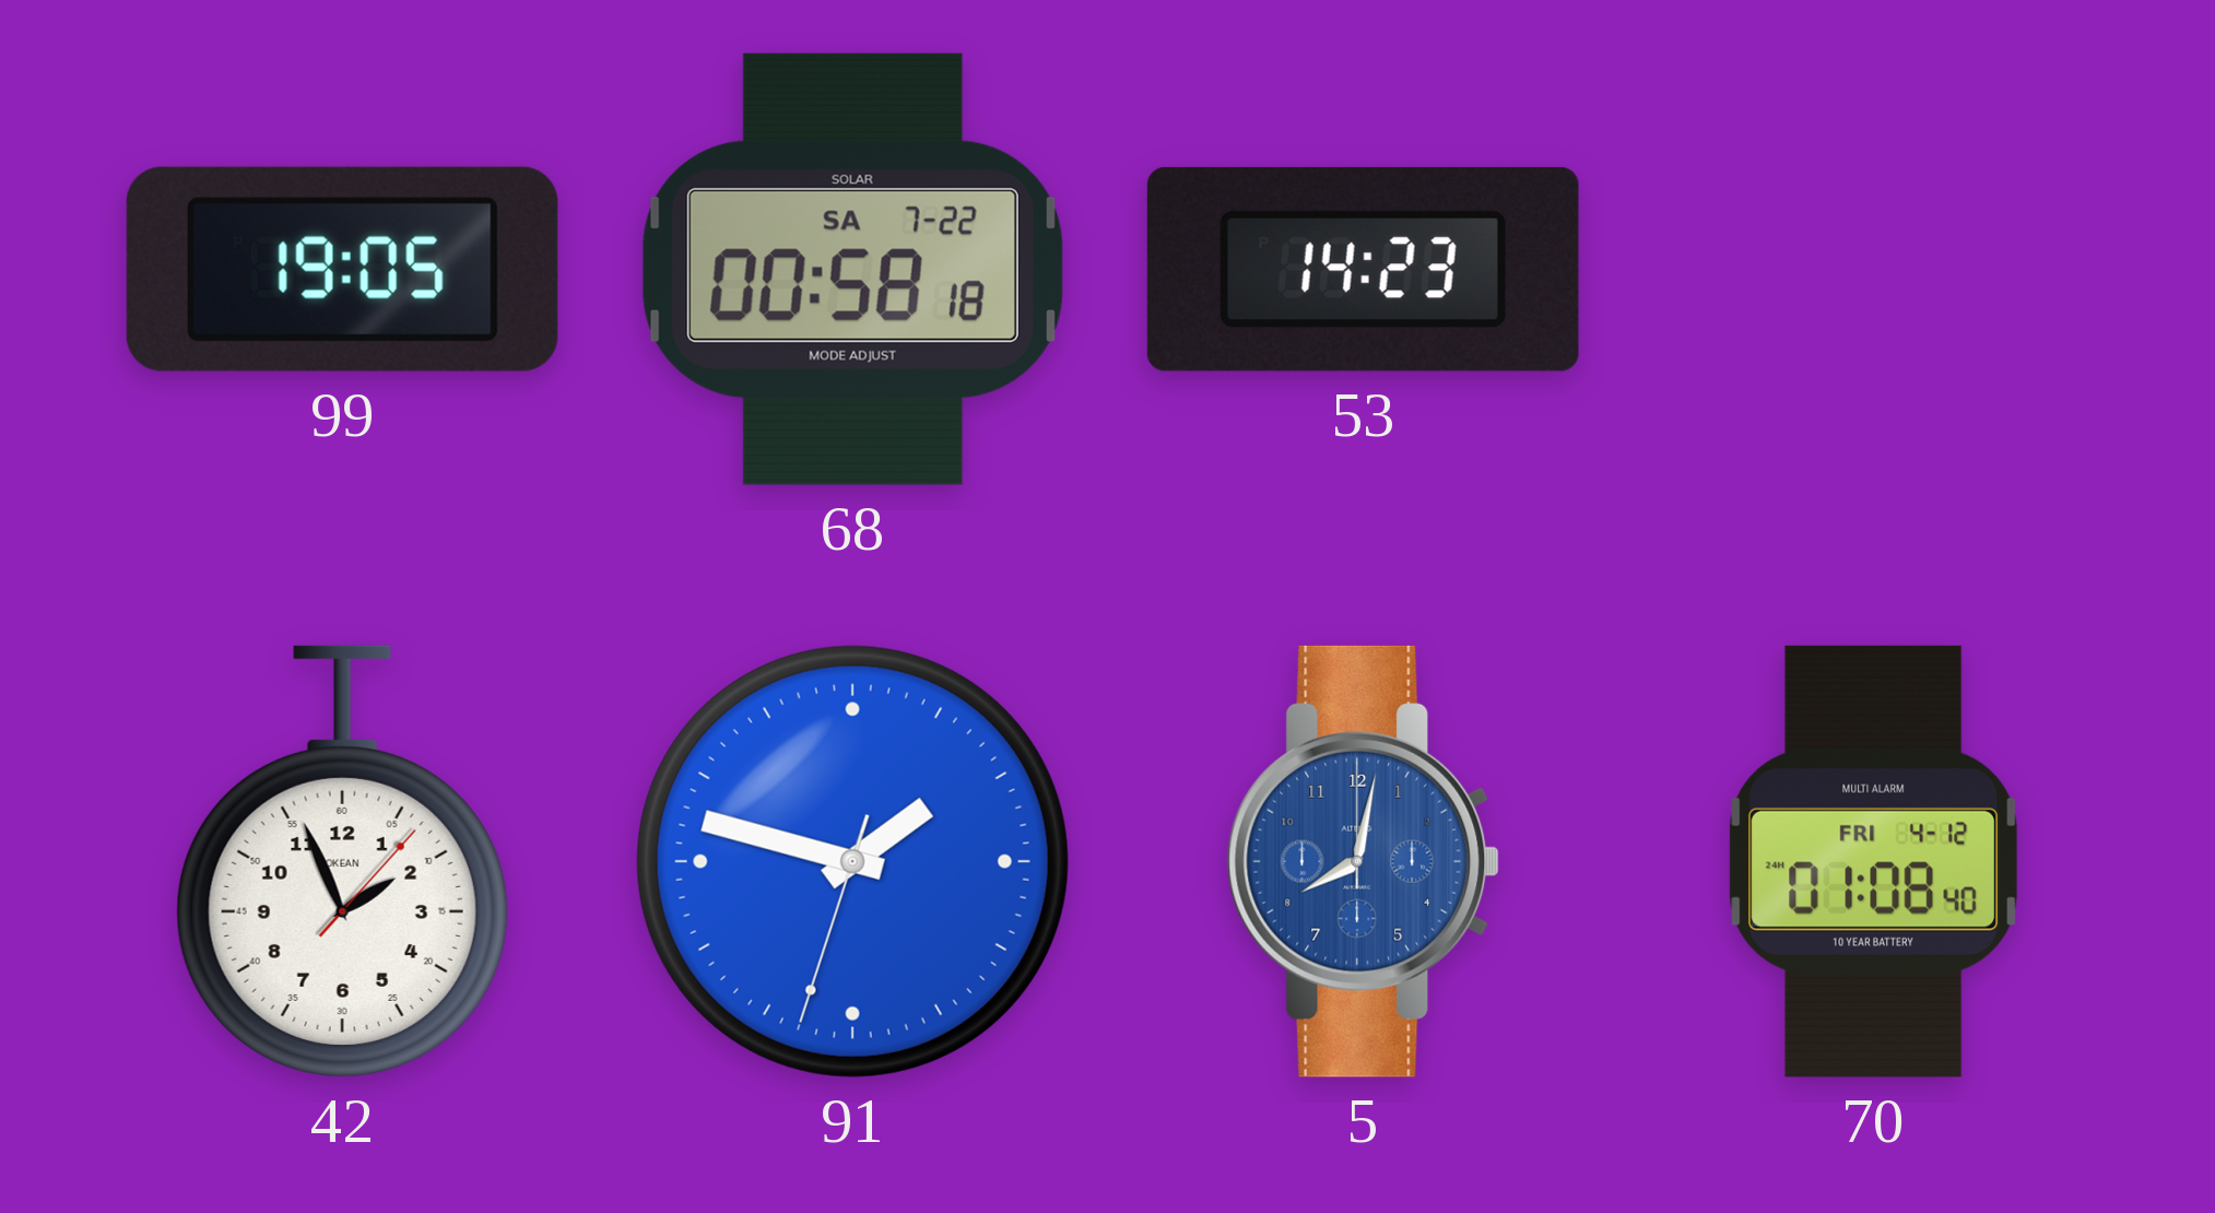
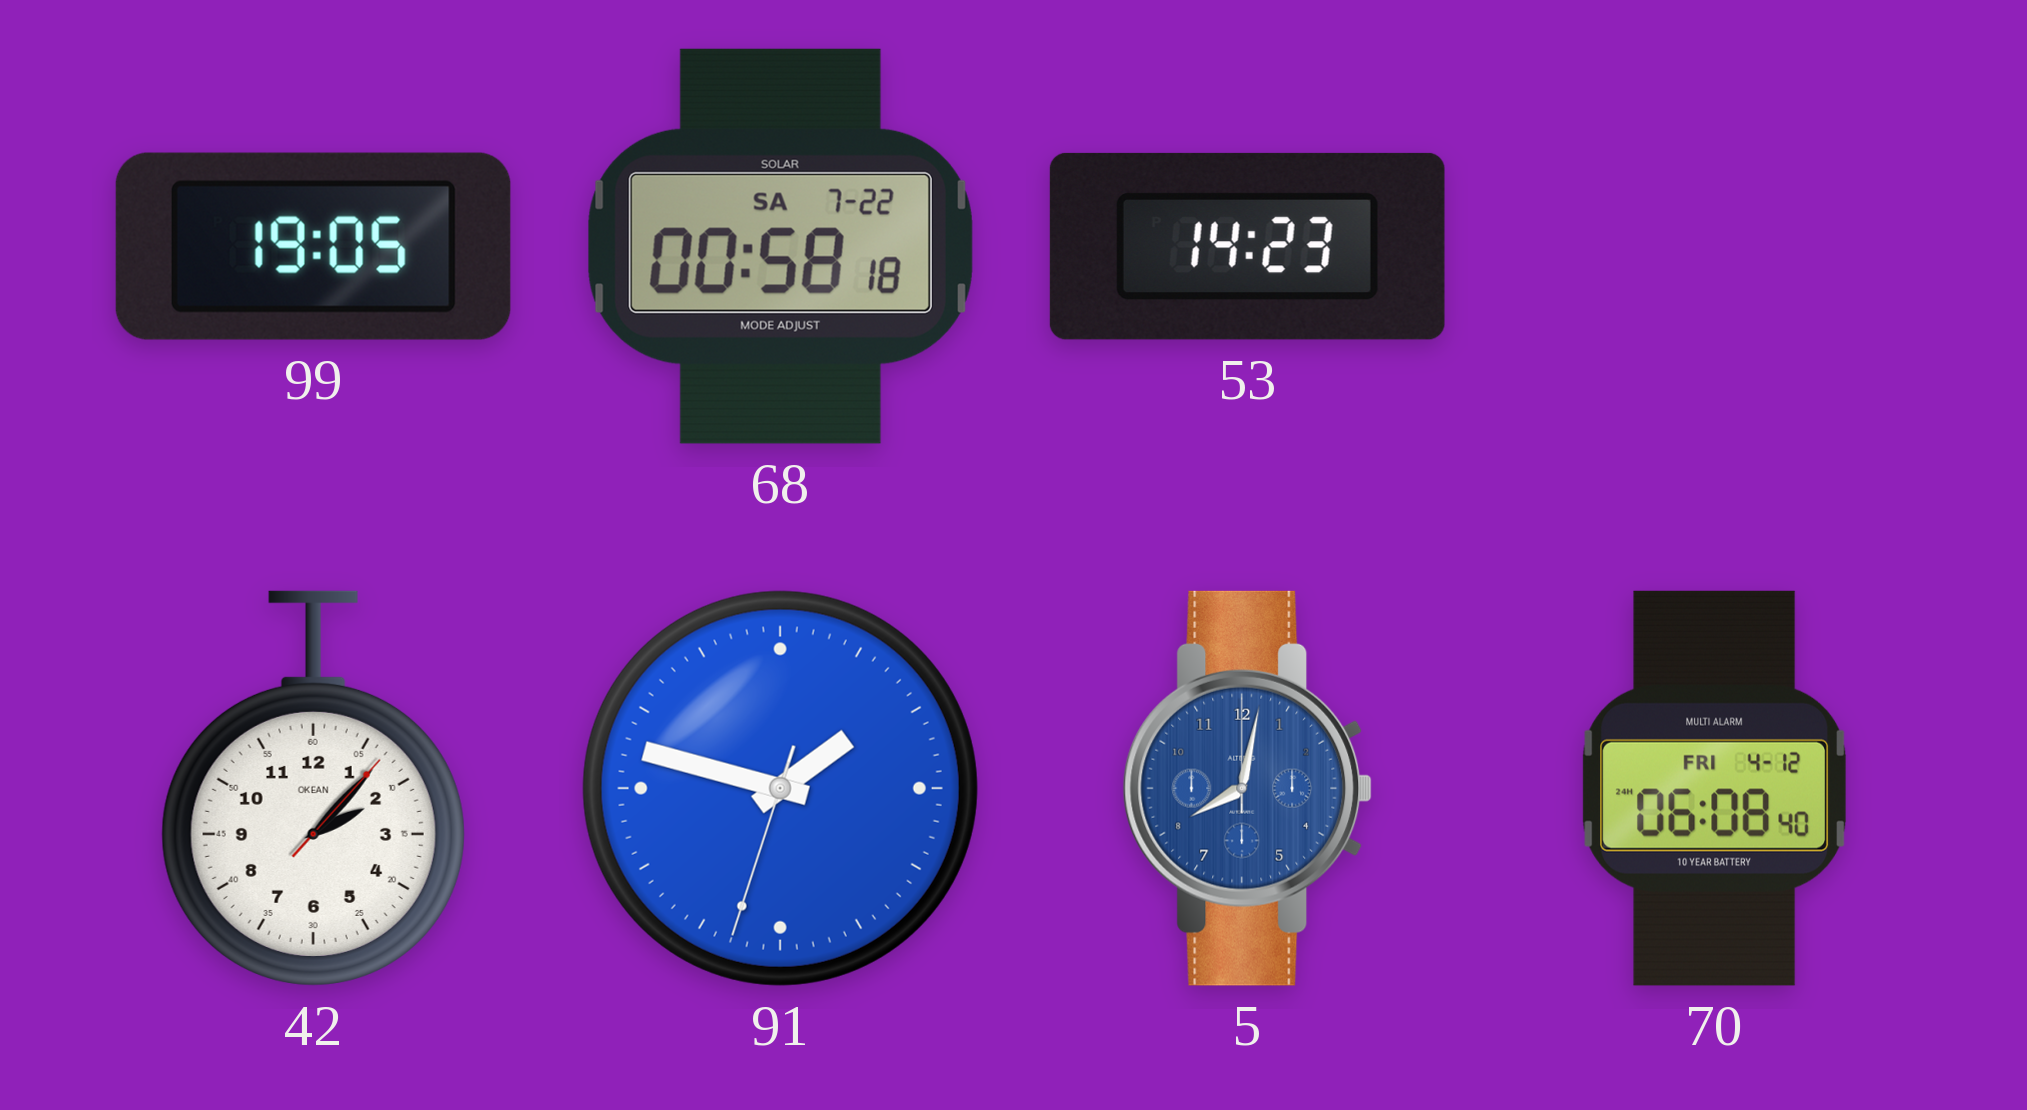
42: 1:56 -> 2:07
70: 01:08 -> 06:08
